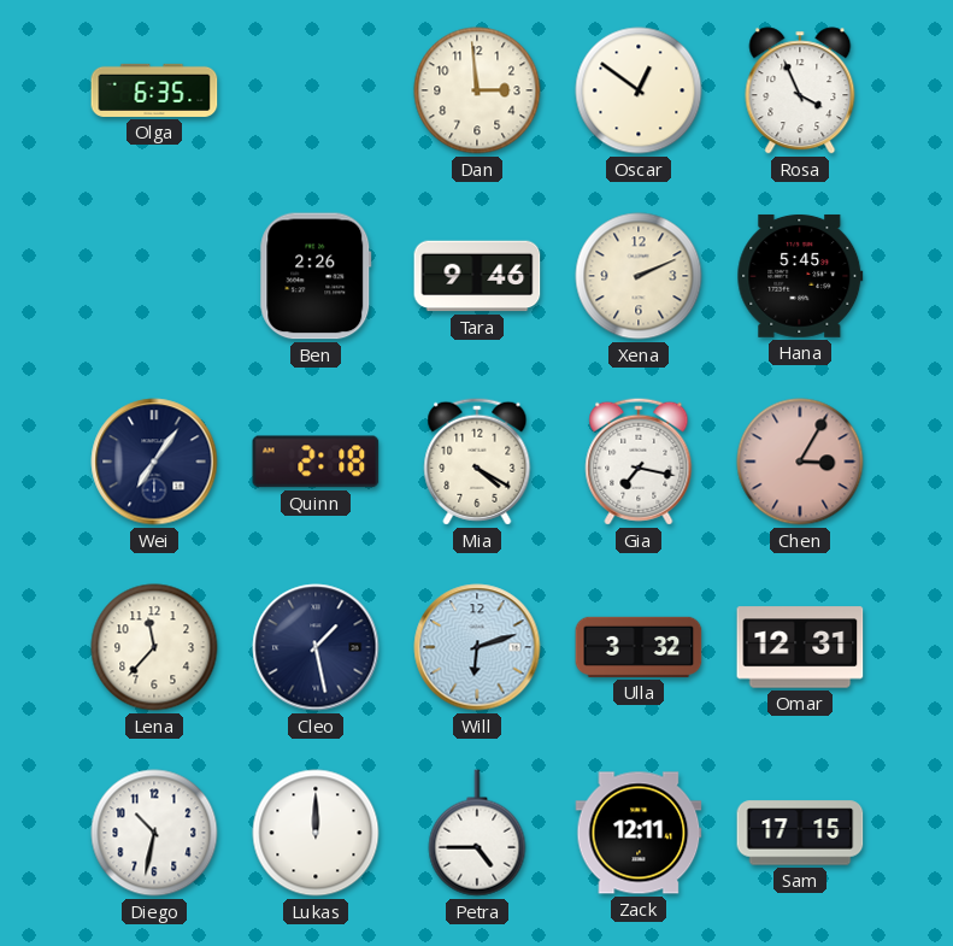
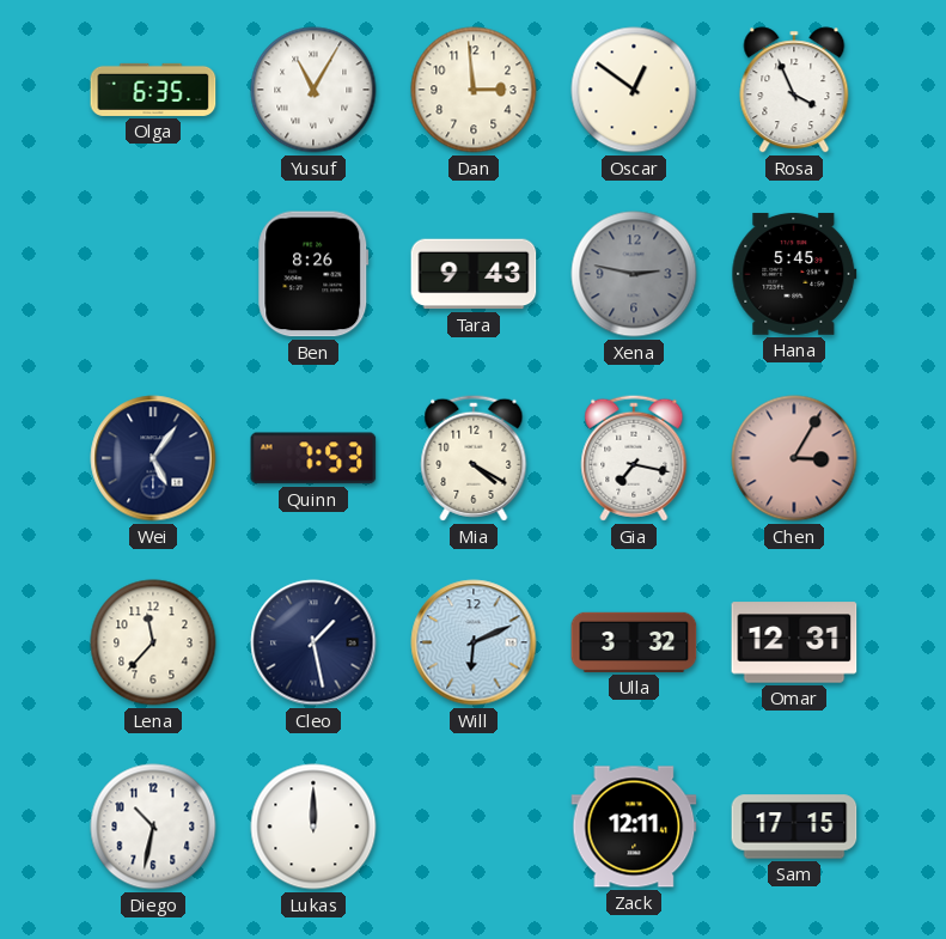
Yusuf: none -> 11:05
Ben: 2:26 -> 8:26
Tara: 9:46 -> 9:43
Xena: 2:11 -> 2:47
Xena dial: cream -> grey
Wei: 7:06 -> 5:06
Quinn: 2:18 -> 7:53
Will: 6:12 -> 6:11
Petra: 4:45 -> none
